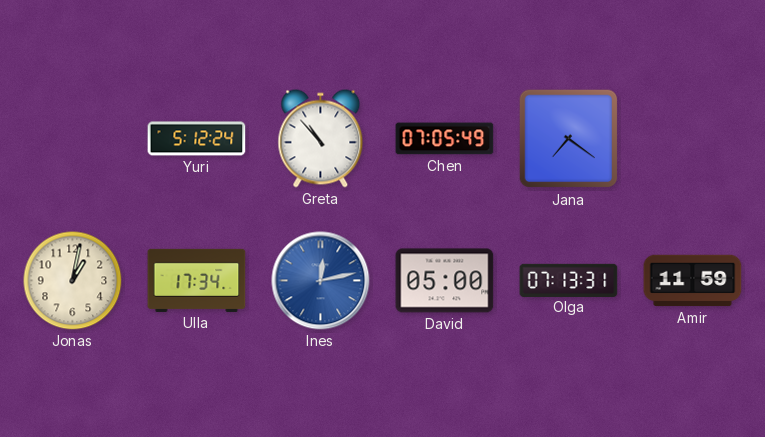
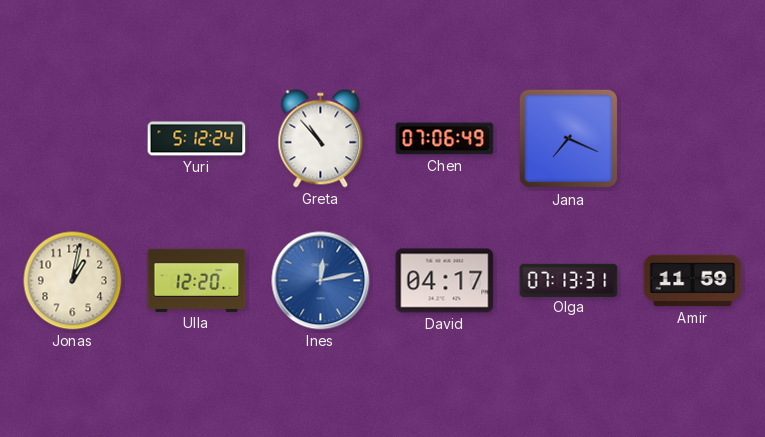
Chen: 07:05 -> 07:06
Jana: 7:21 -> 7:19
Ulla: 17:34 -> 12:20
David: 05:00 -> 04:17
